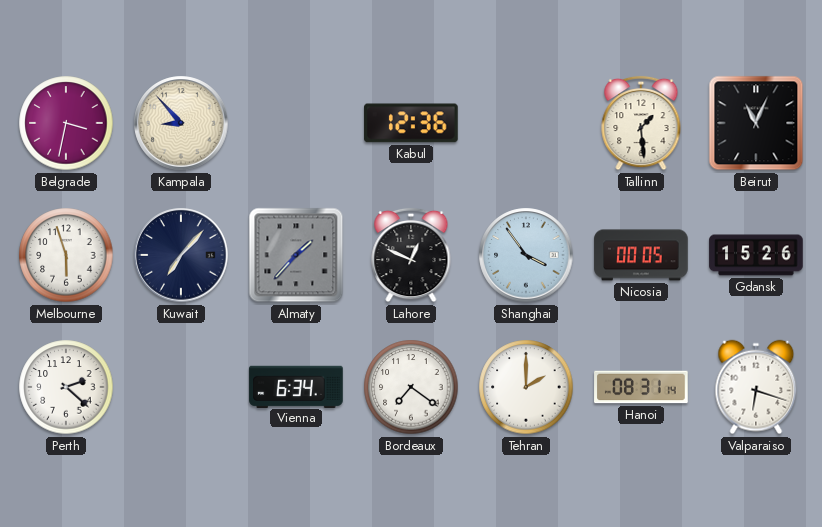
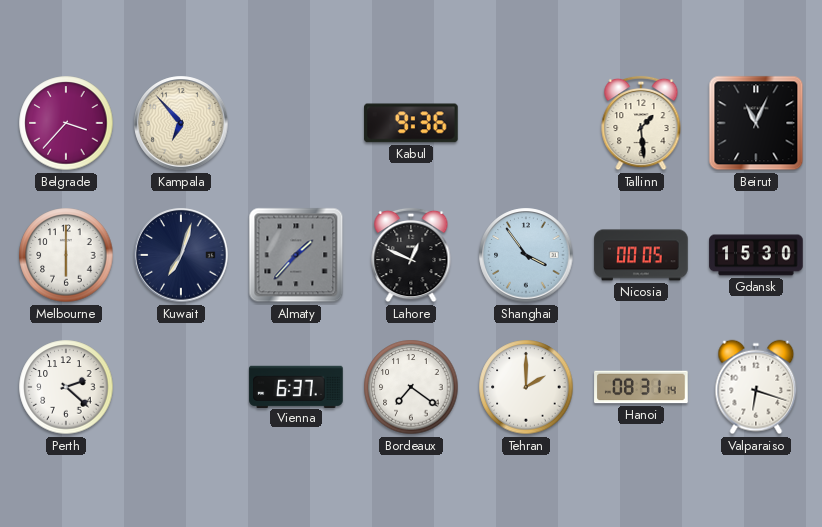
Belgrade: 3:32 -> 3:37
Kampala: 8:53 -> 6:53
Kabul: 12:36 -> 9:36
Melbourne: 5:57 -> 6:00
Kuwait: 7:07 -> 7:03
Gdansk: 15:26 -> 15:30
Vienna: 6:34 -> 6:37
